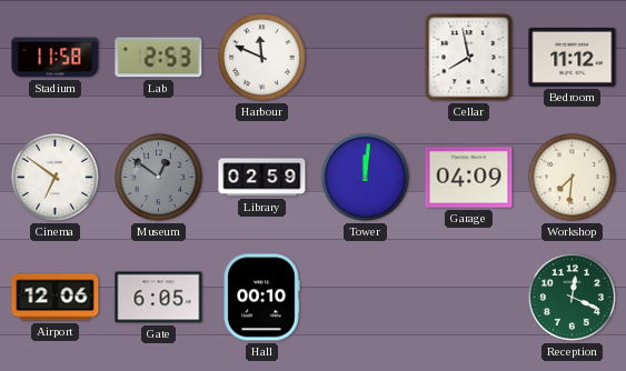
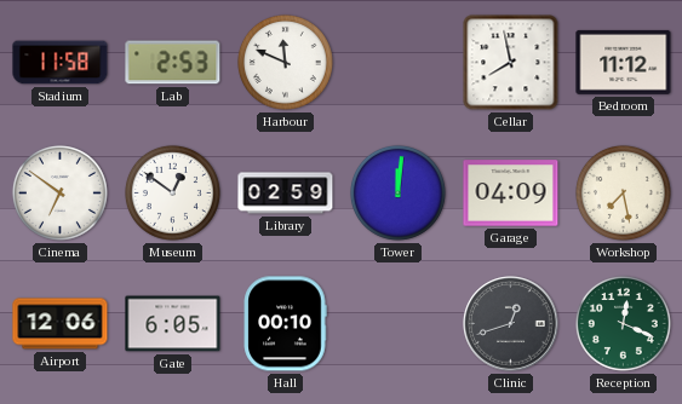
Museum dial: grey -> white
Workshop: 7:31 -> 7:28
Clinic: none -> 12:42
